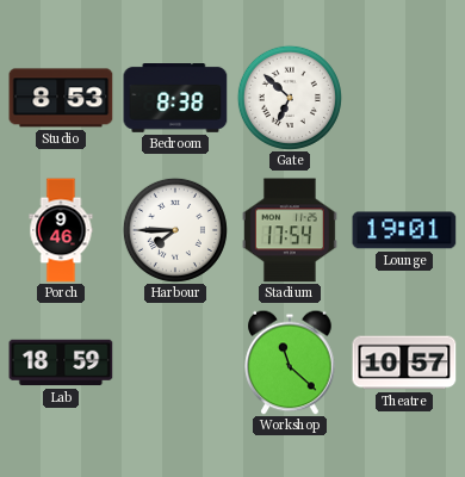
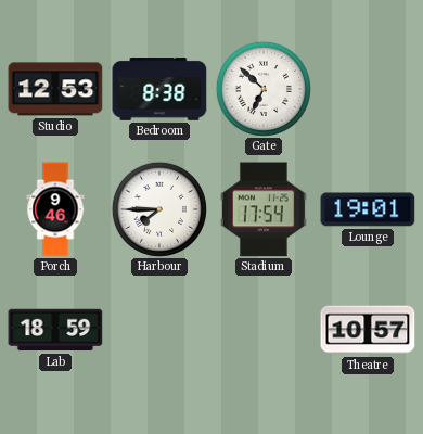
Studio: 8:53 -> 12:53
Workshop: 11:22 -> none
